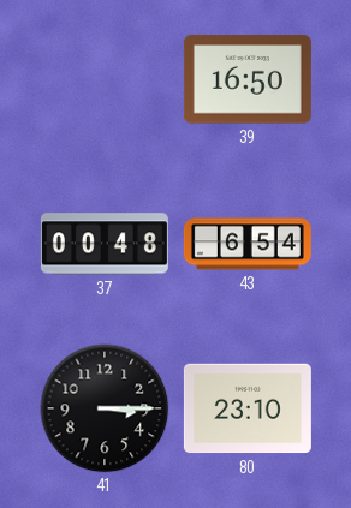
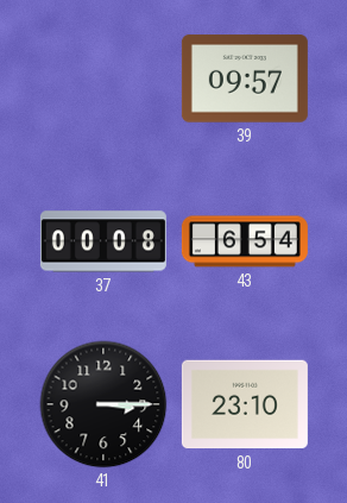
39: 16:50 -> 09:57
37: 00:48 -> 00:08
